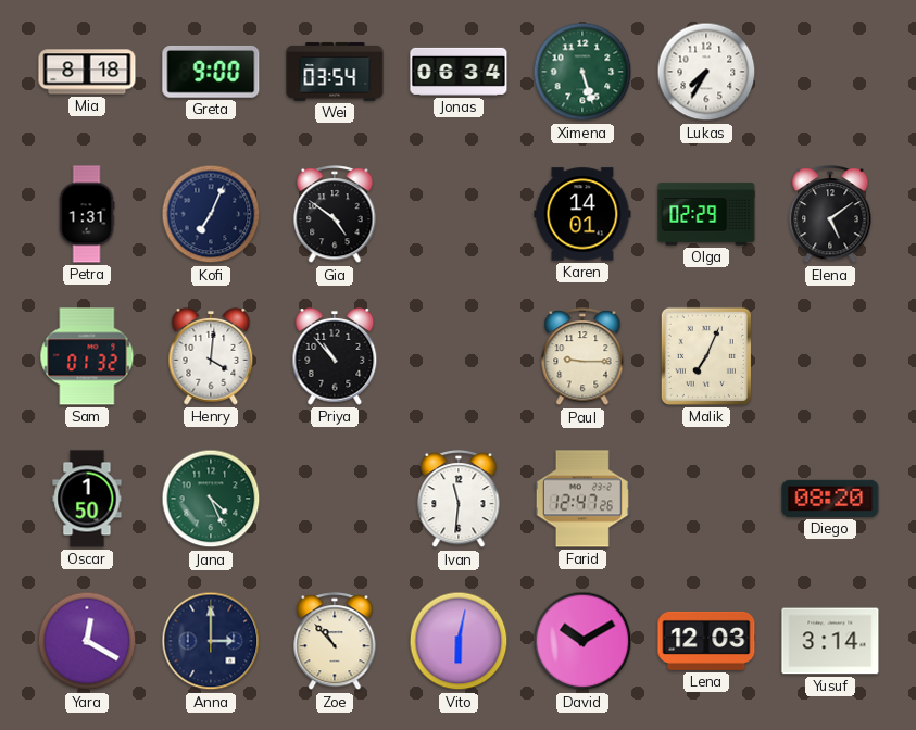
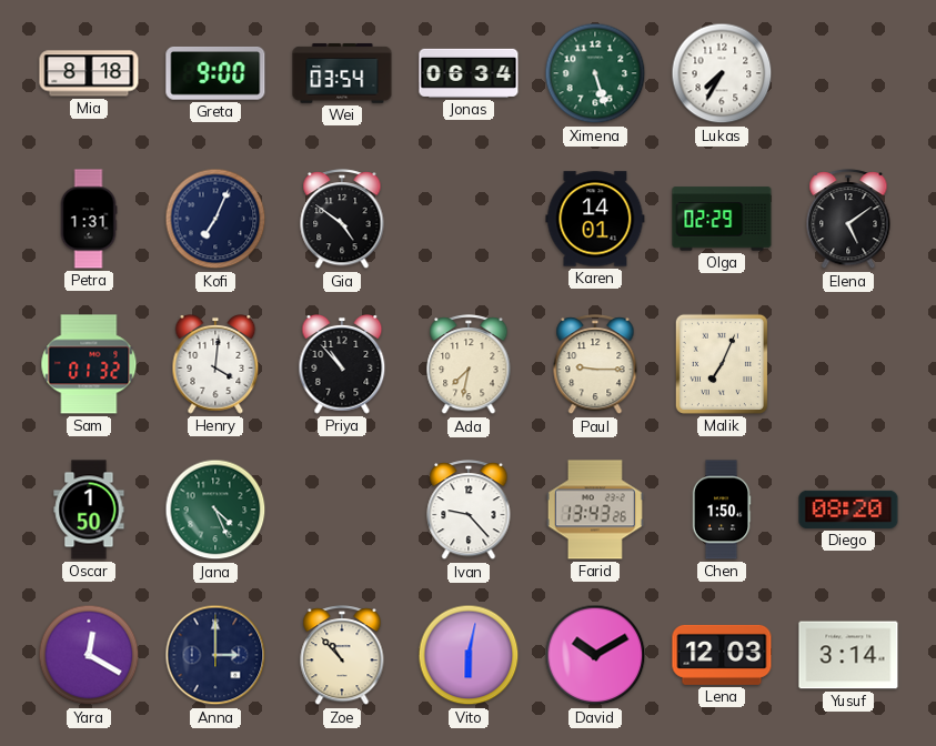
Ada: none -> 7:32
Ivan: 11:31 -> 9:23
Farid: 12:47 -> 13:43
Chen: none -> 1:50
